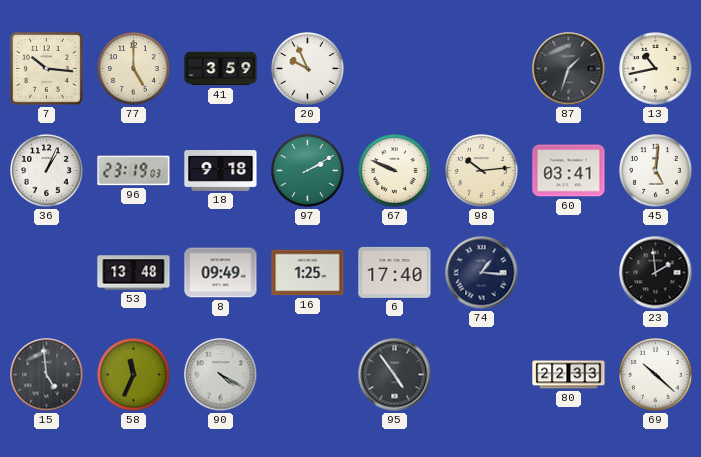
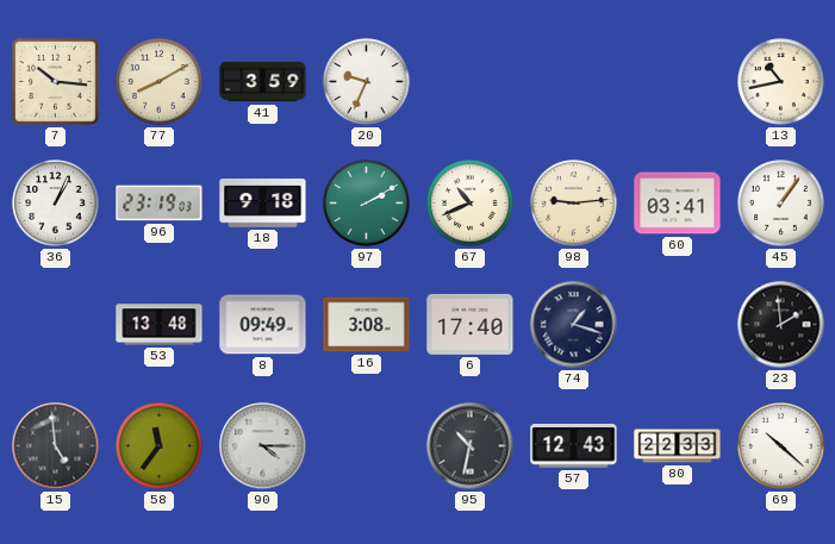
77: 5:00 -> 8:10
20: 9:56 -> 9:34
87: 1:33 -> none
67: 9:49 -> 10:41
98: 10:14 -> 9:14
45: 5:01 -> 1:06
16: 1:25 -> 3:08
74: 1:16 -> 1:18
58: 11:34 -> 11:36
90: 4:20 -> 4:15
95: 4:54 -> 10:32
57: none -> 12:43
